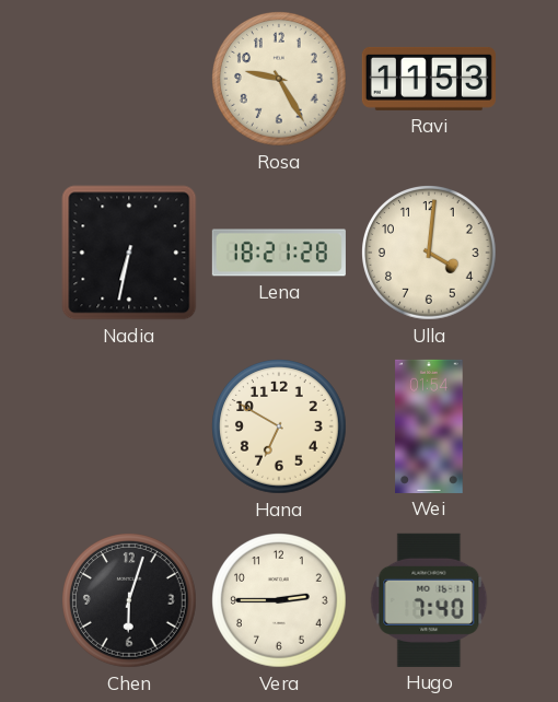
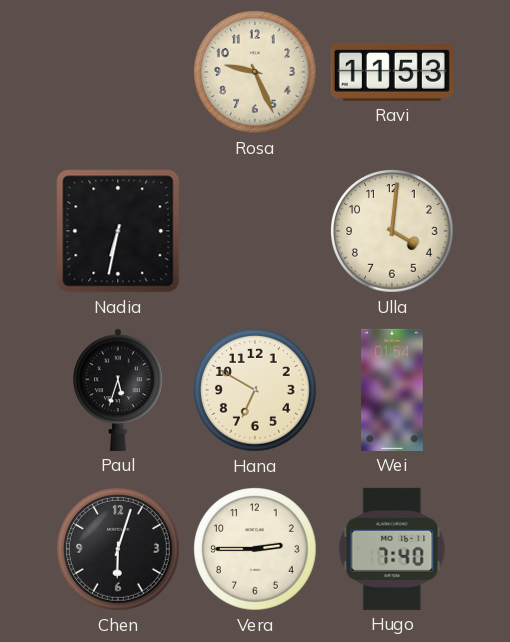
Rosa: 9:25 -> 9:26
Lena: 18:21 -> none
Paul: none -> 5:33
